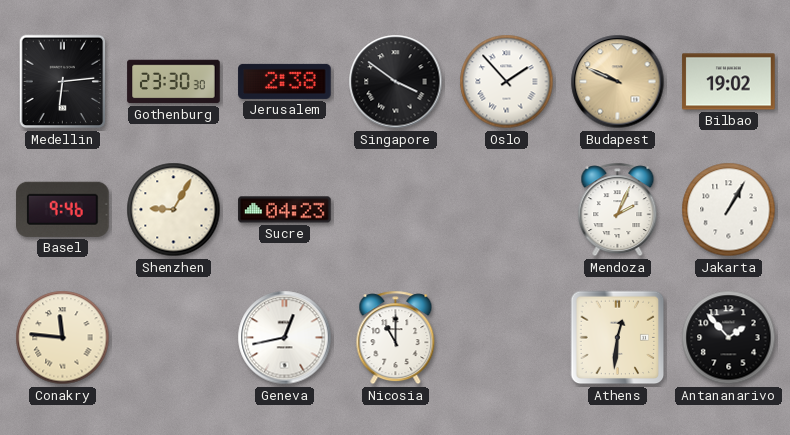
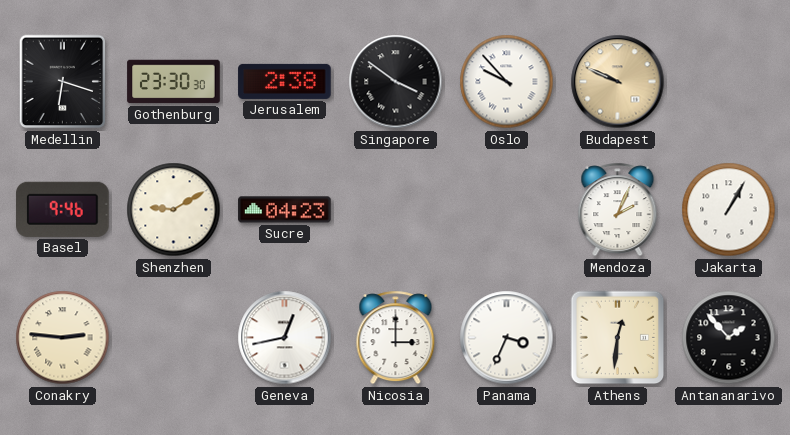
Medellin: 6:14 -> 6:18
Oslo: 1:53 -> 9:53
Bilbao: 19:02 -> none
Shenzhen: 9:05 -> 9:10
Conakry: 11:46 -> 2:46
Nicosia: 11:00 -> 3:00
Panama: none -> 3:34
